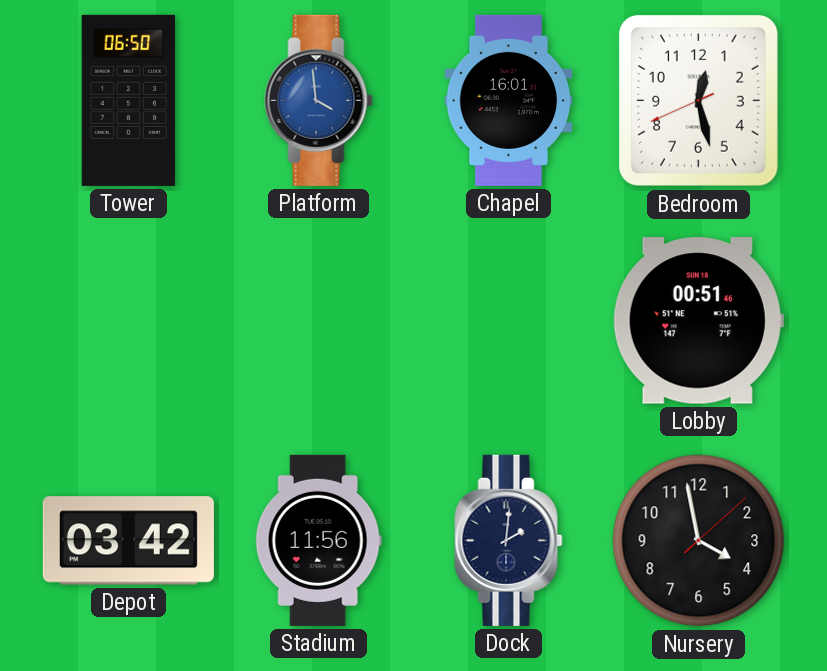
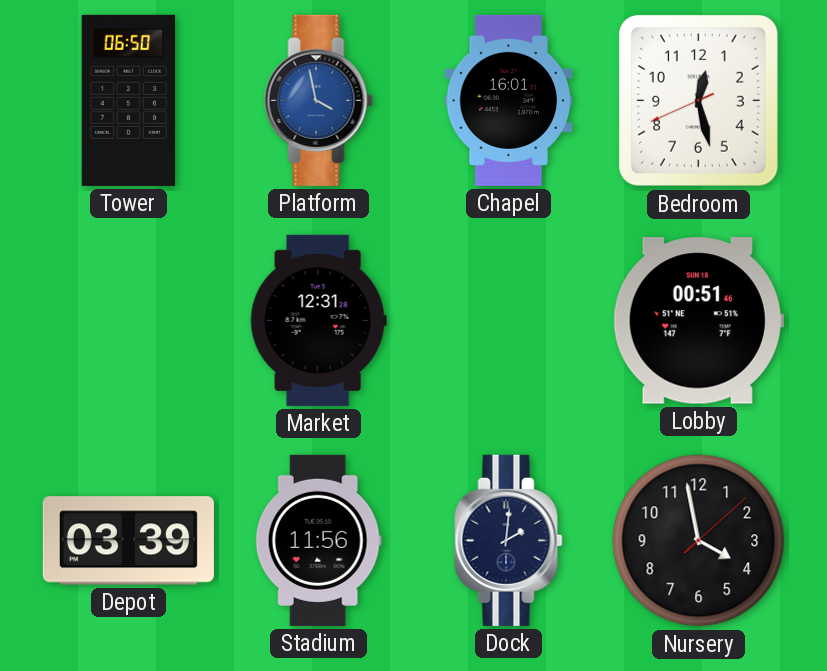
Platform: 3:59 -> 3:58
Market: none -> 12:31
Depot: 03:42 -> 03:39
